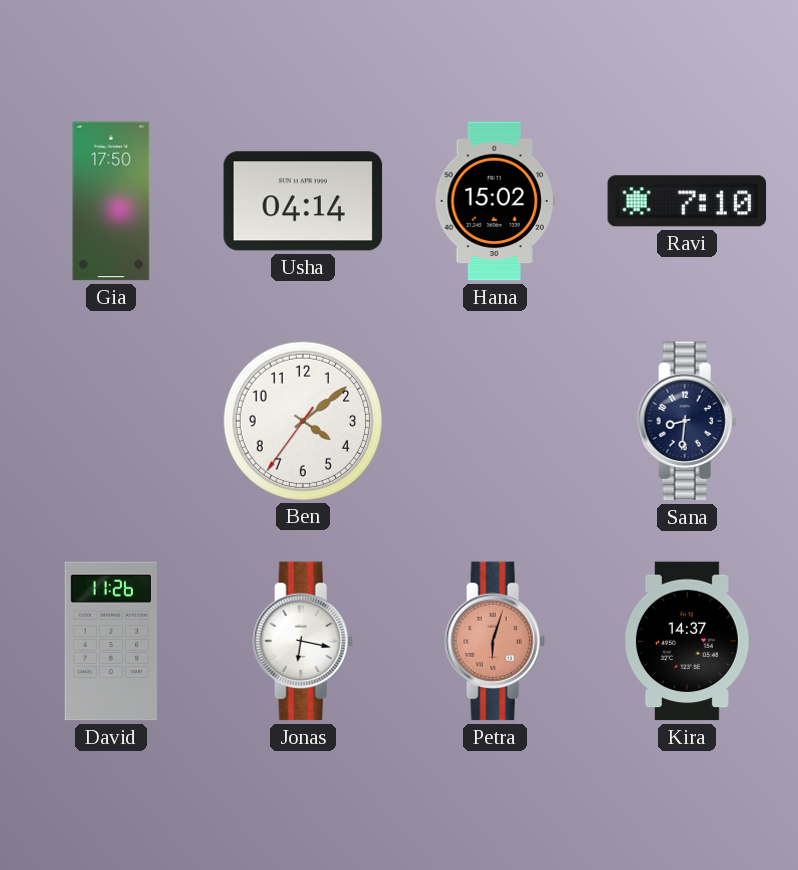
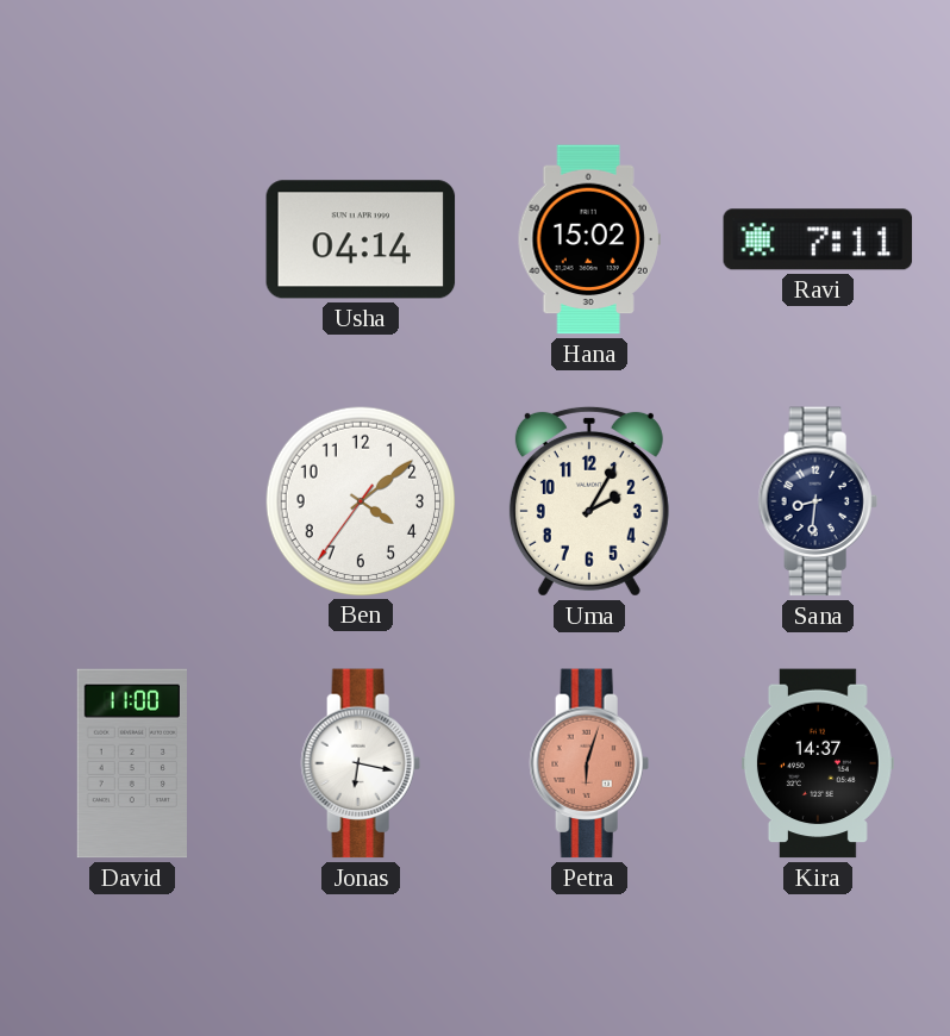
Gia: 17:50 -> none
Ravi: 7:10 -> 7:11
Uma: none -> 2:05
David: 11:26 -> 11:00
